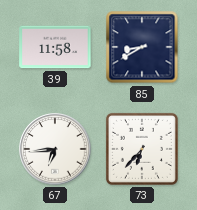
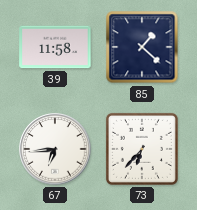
85: 8:40 -> 1:22
